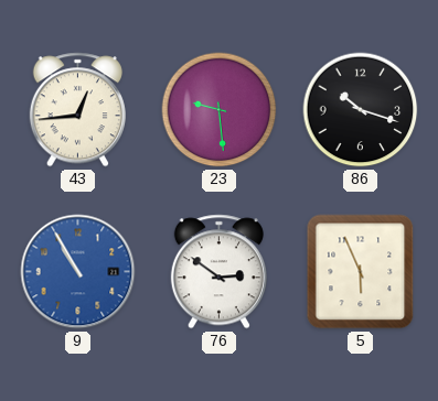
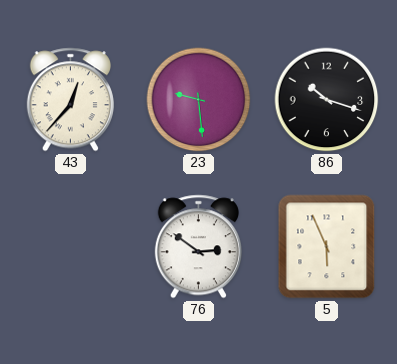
43: 12:44 -> 12:37
9: 10:55 -> none
